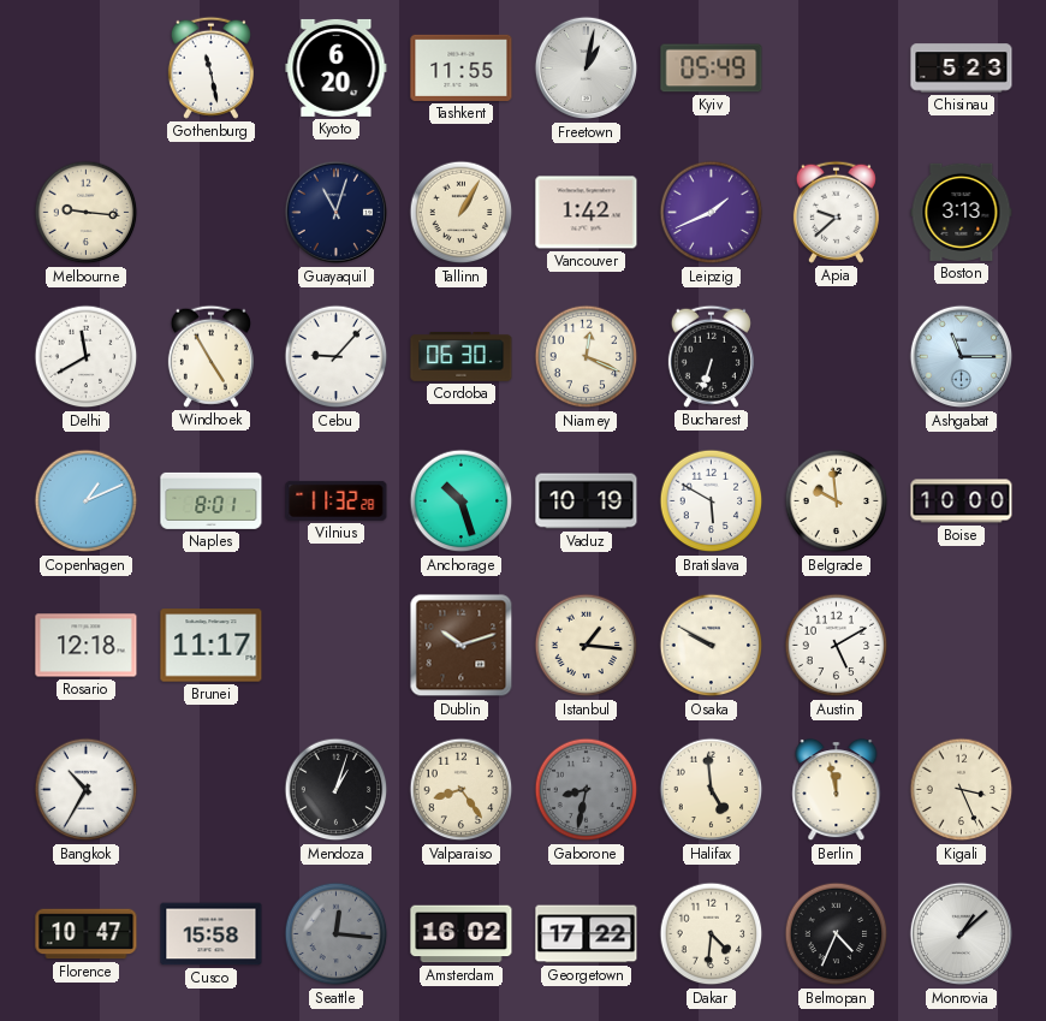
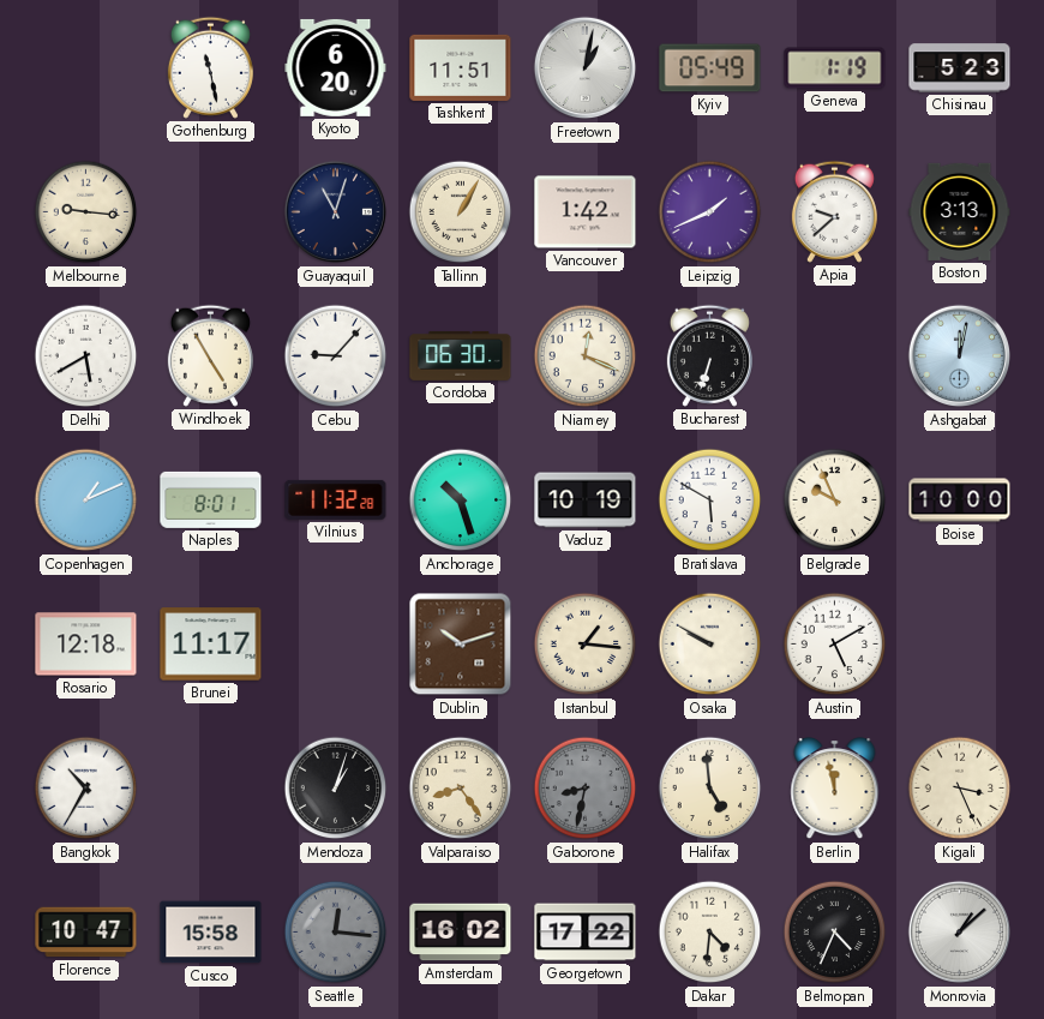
Tashkent: 11:55 -> 11:51
Geneva: none -> 1:19
Delhi: 11:40 -> 5:40
Ashgabat: 11:15 -> 12:02
Belgrade: 9:59 -> 9:56
